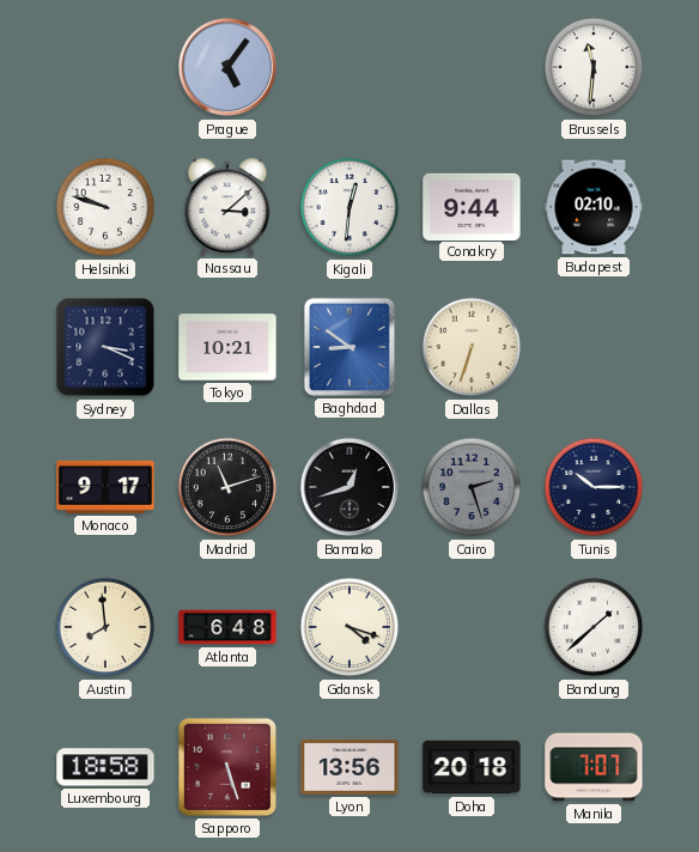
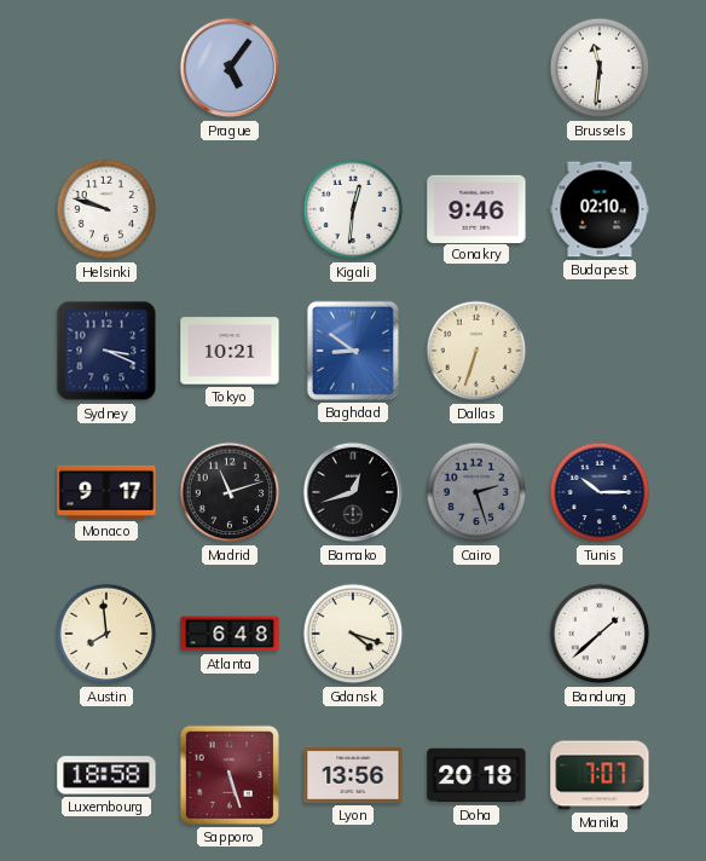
Nassau: 3:08 -> none
Conakry: 9:44 -> 9:46
